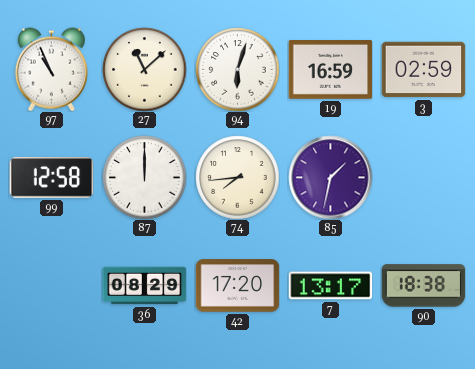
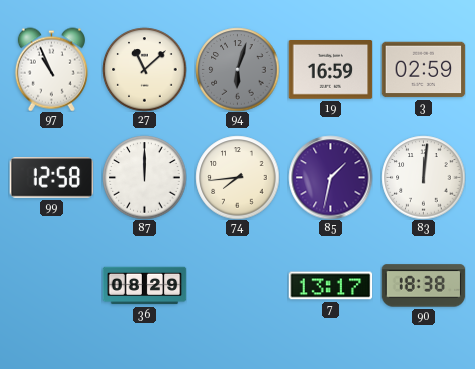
94 dial: white -> grey
83: none -> 12:01
42: 17:20 -> none
